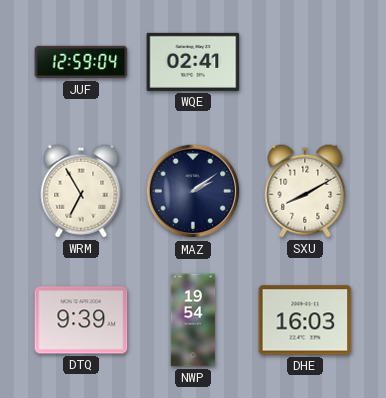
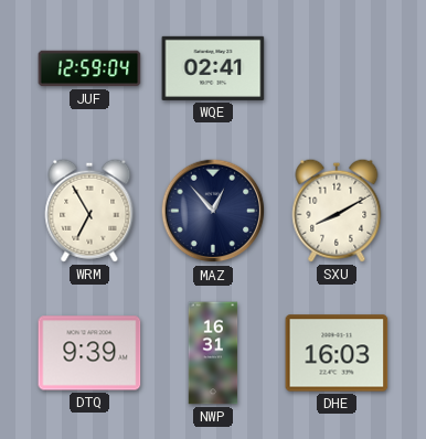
MAZ: 2:09 -> 12:53
NWP: 19:54 -> 16:31
